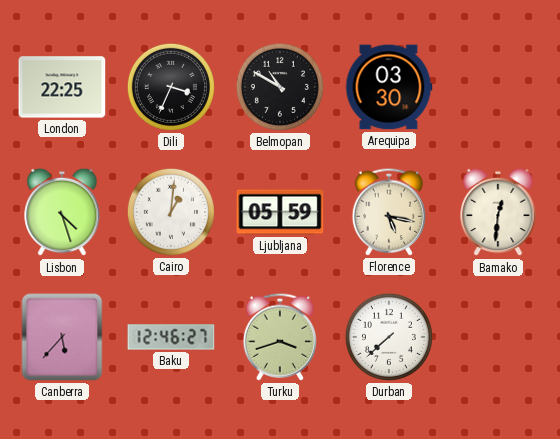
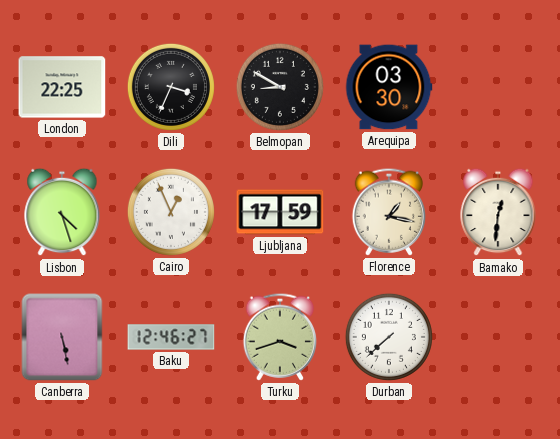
Belmopan: 10:50 -> 8:50
Cairo: 1:01 -> 12:56
Ljubljana: 05:59 -> 17:59
Florence: 5:17 -> 1:17
Canberra: 5:37 -> 5:28
